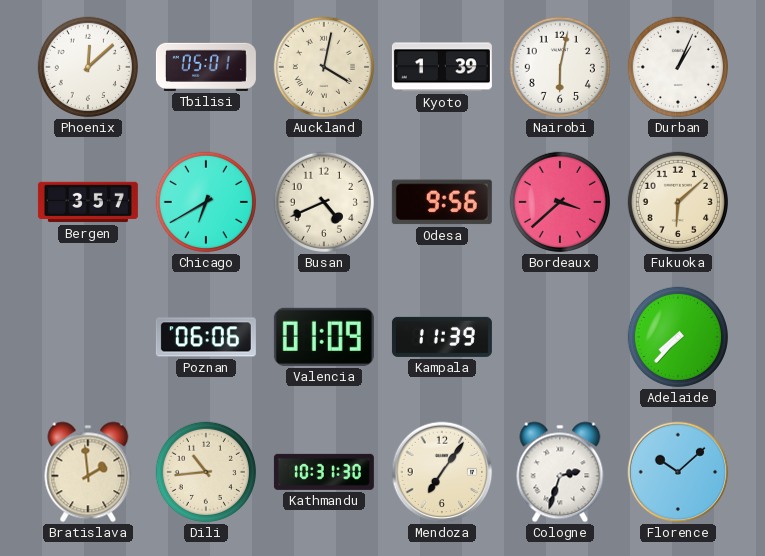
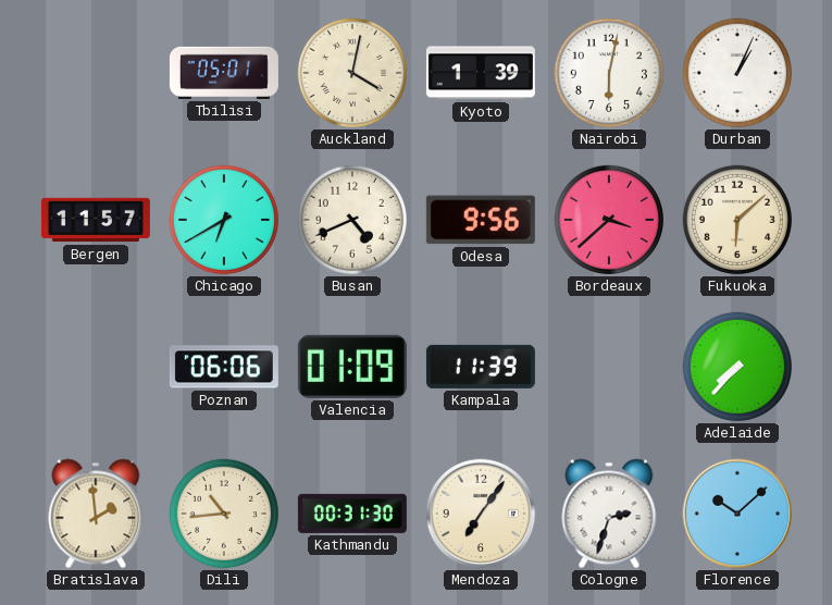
Phoenix: 12:08 -> none
Bergen: 3:57 -> 11:57
Kathmandu: 10:31 -> 00:31
